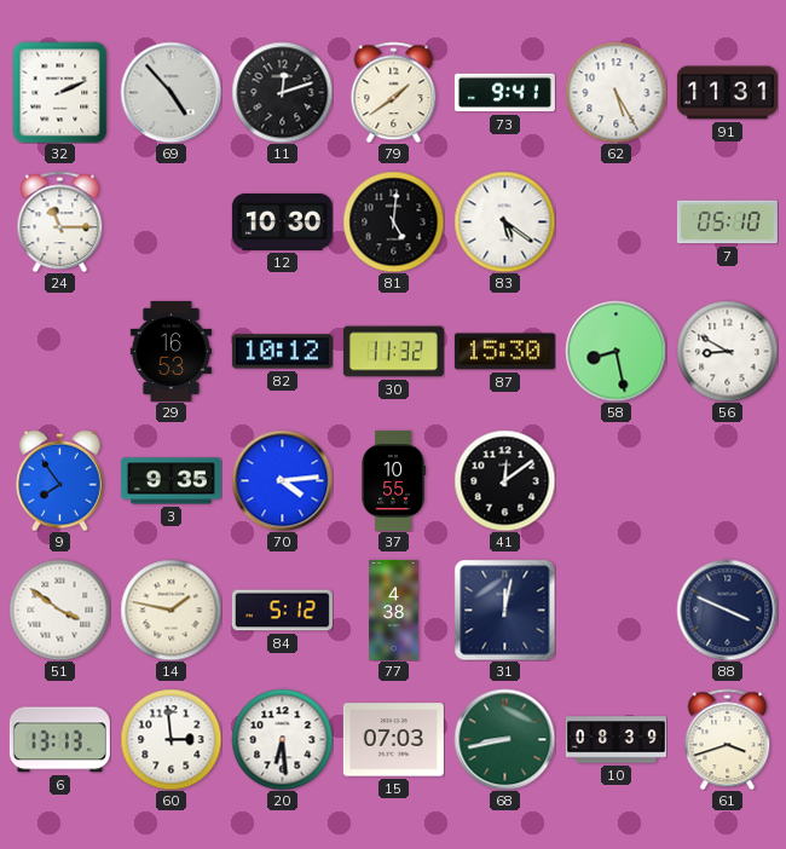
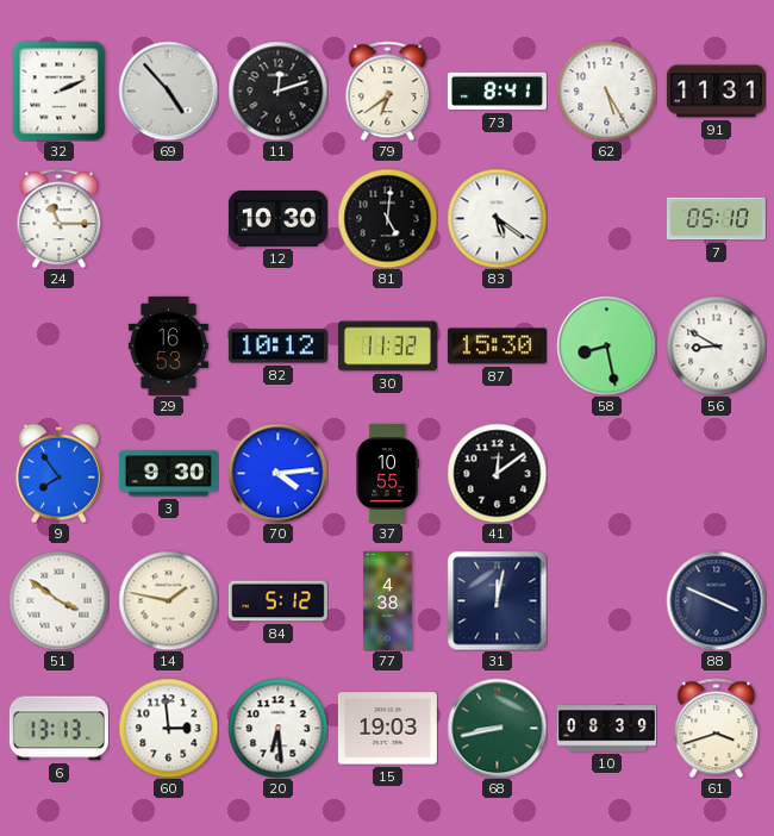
79: 1:39 -> 6:39
73: 9:41 -> 8:41
3: 9:35 -> 9:30
15: 07:03 -> 19:03
